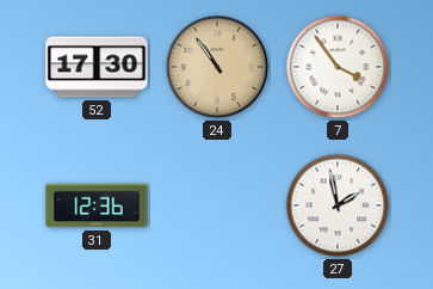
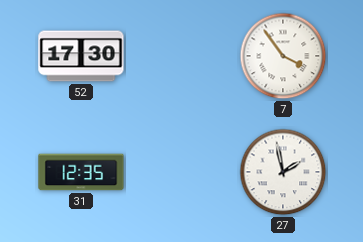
24: 10:54 -> none
31: 12:36 -> 12:35
